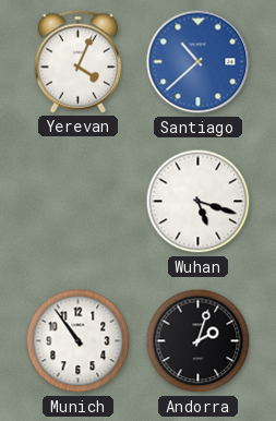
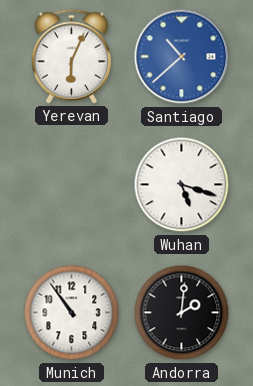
Yerevan: 4:04 -> 6:04
Andorra: 2:03 -> 2:01
